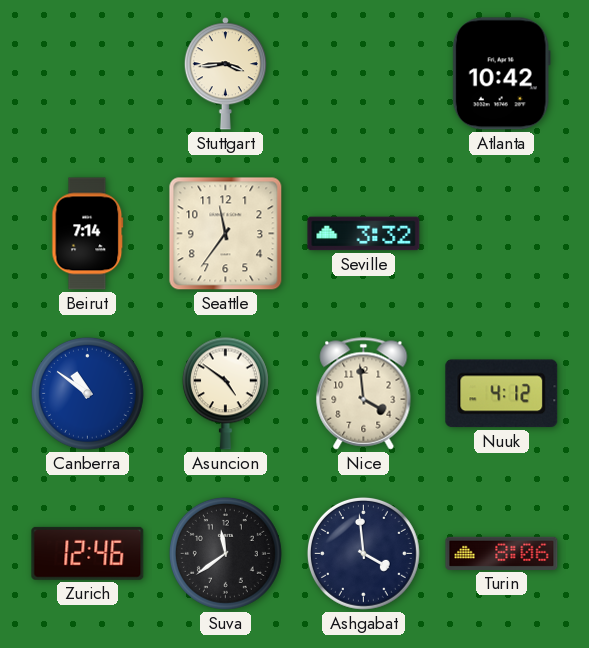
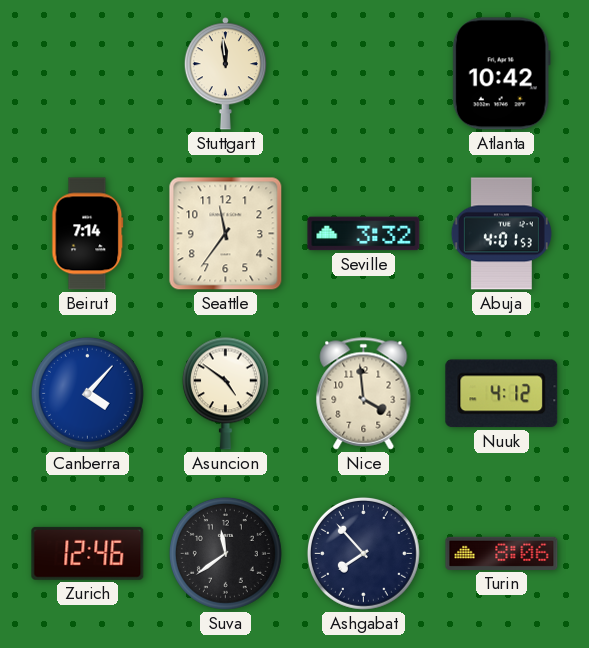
Stuttgart: 3:44 -> 11:59
Abuja: none -> 4:01
Canberra: 10:51 -> 4:07
Ashgabat: 3:59 -> 7:53
